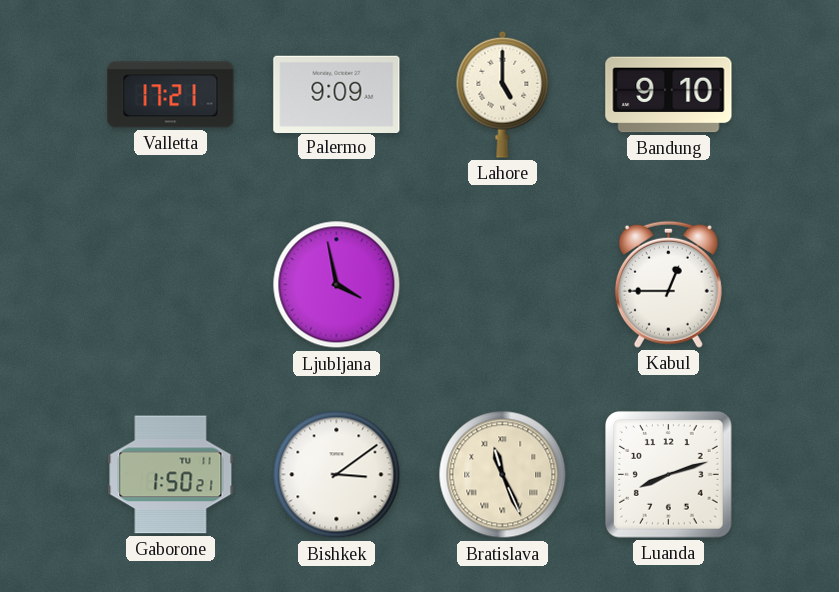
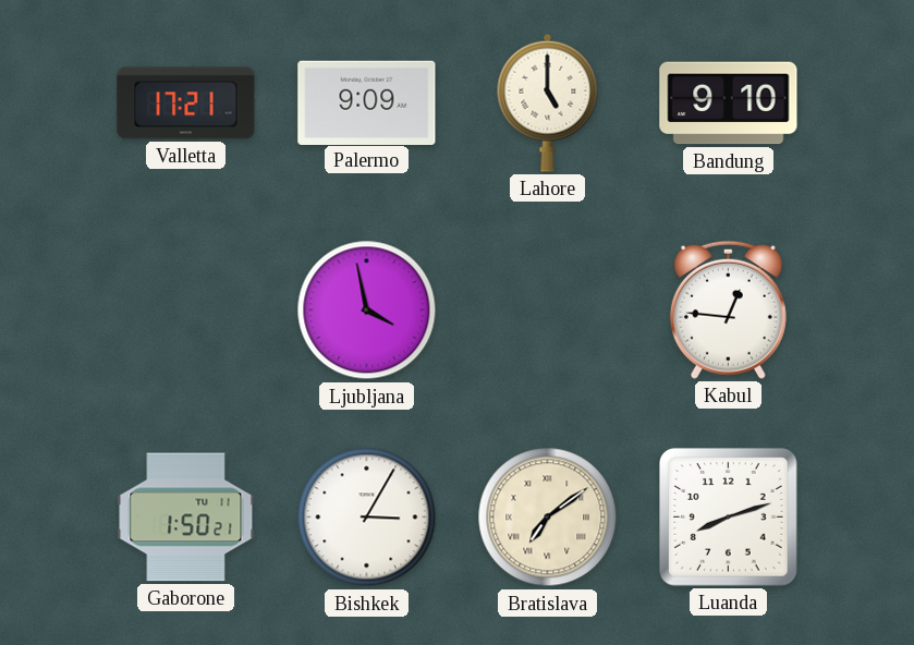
Kabul: 12:45 -> 12:46
Bishkek: 3:09 -> 3:05
Bratislava: 11:26 -> 7:09
